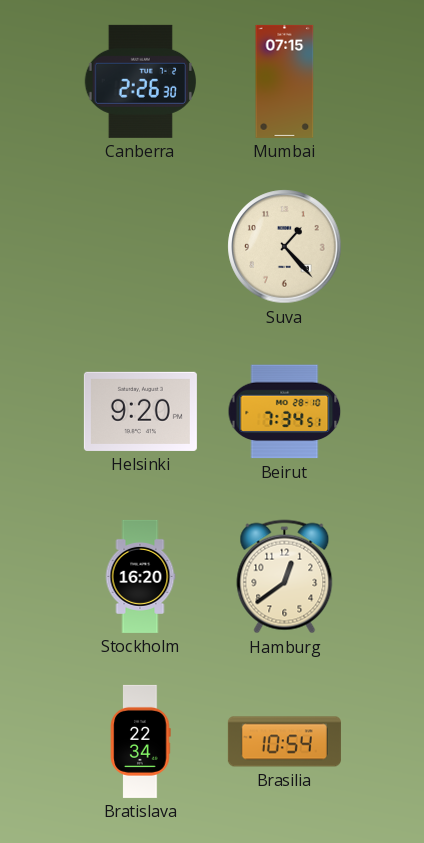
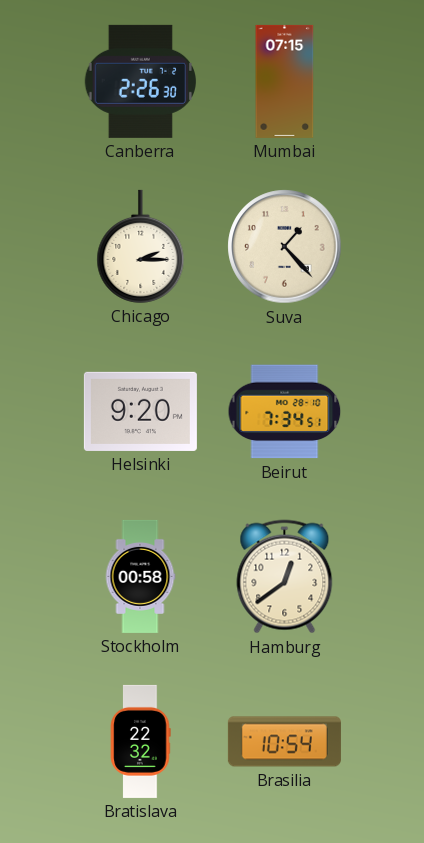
Chicago: none -> 2:15
Stockholm: 16:20 -> 00:58
Bratislava: 22:34 -> 22:32
